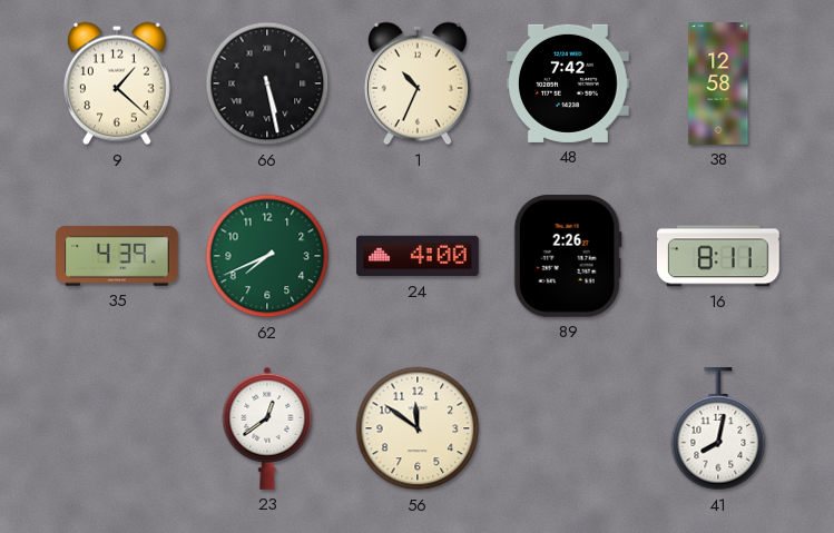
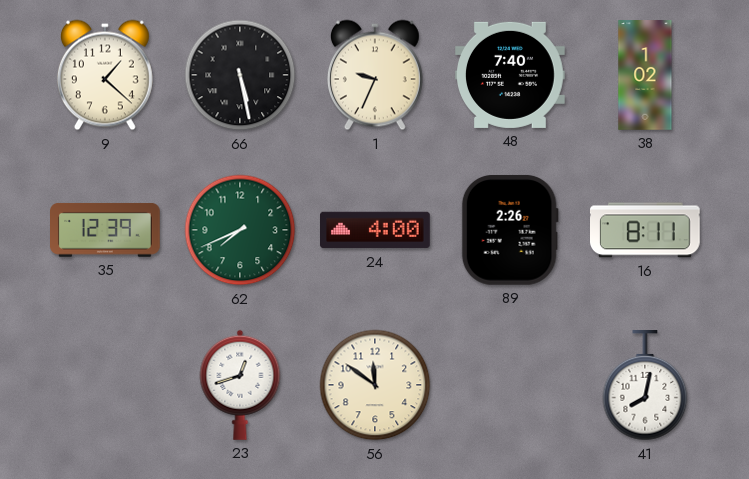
1: 10:34 -> 9:34
48: 7:42 -> 7:40
38: 12:58 -> 1:02
35: 4:39 -> 12:39
23: 12:39 -> 12:42
